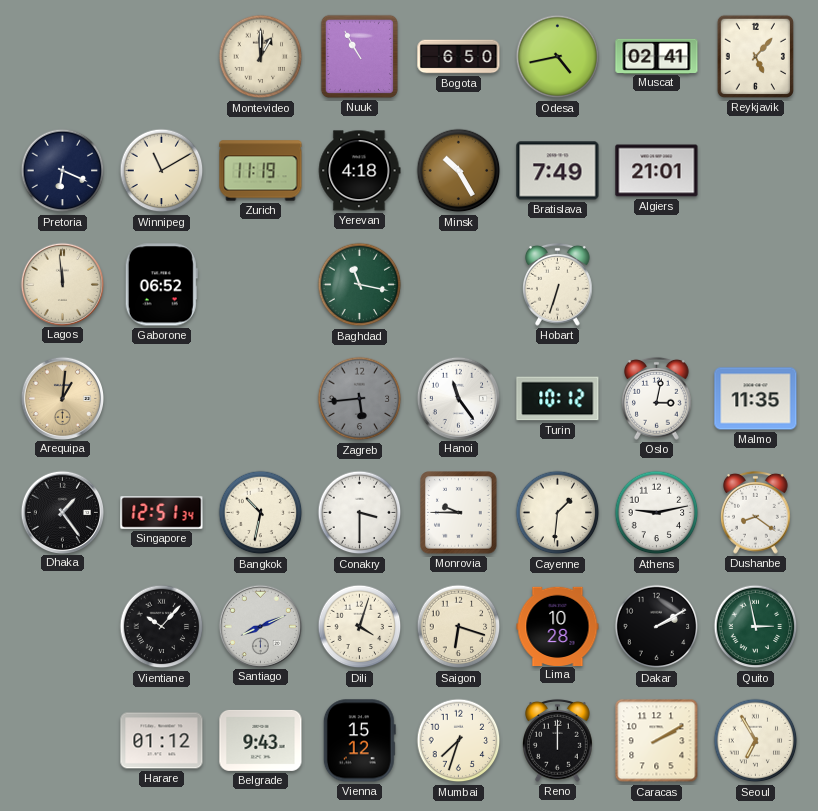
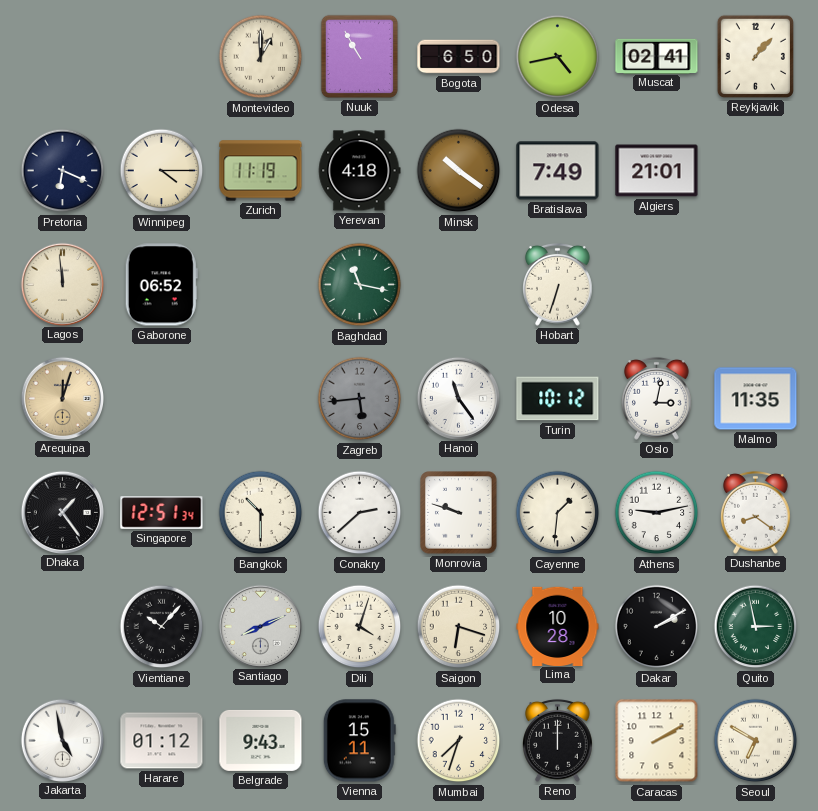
Reykjavik: 5:07 -> 1:07
Winnipeg: 11:10 -> 4:15
Minsk: 10:25 -> 10:21
Arequipa: 1:01 -> 12:03
Bangkok: 10:32 -> 10:30
Conakry: 3:30 -> 2:38
Monrovia: 9:45 -> 9:48
Jakarta: none -> 4:58
Vienna: 15:12 -> 15:11
Seoul: 6:55 -> 6:50
